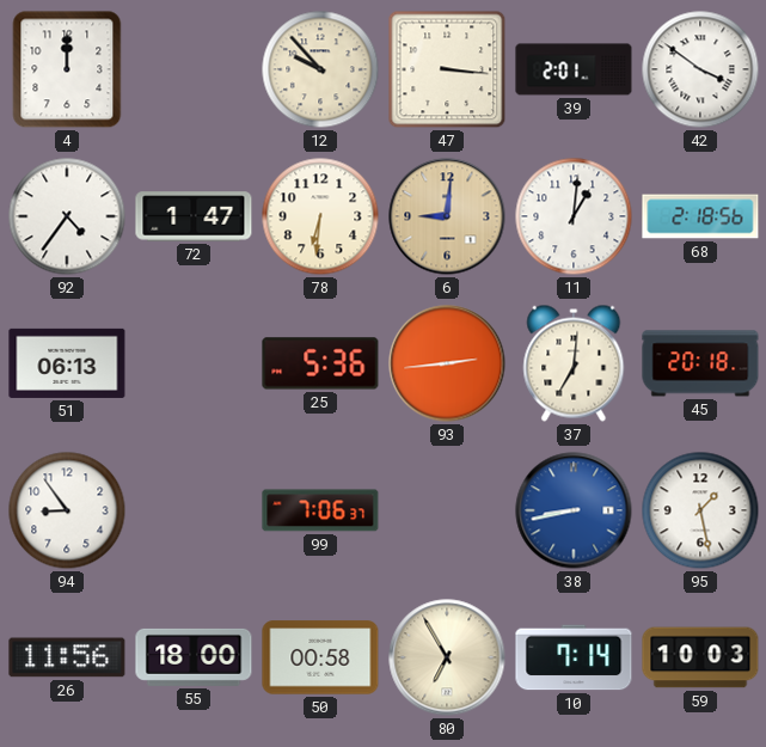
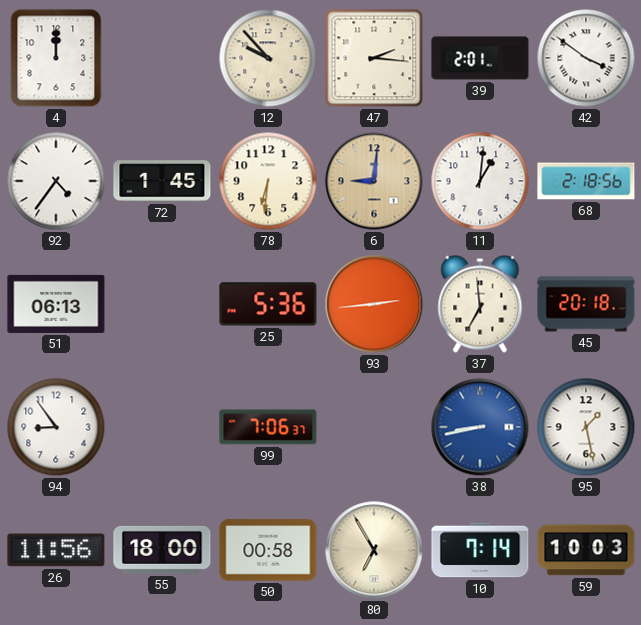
47: 3:16 -> 2:16
72: 1:47 -> 1:45
37: 7:01 -> 6:59
